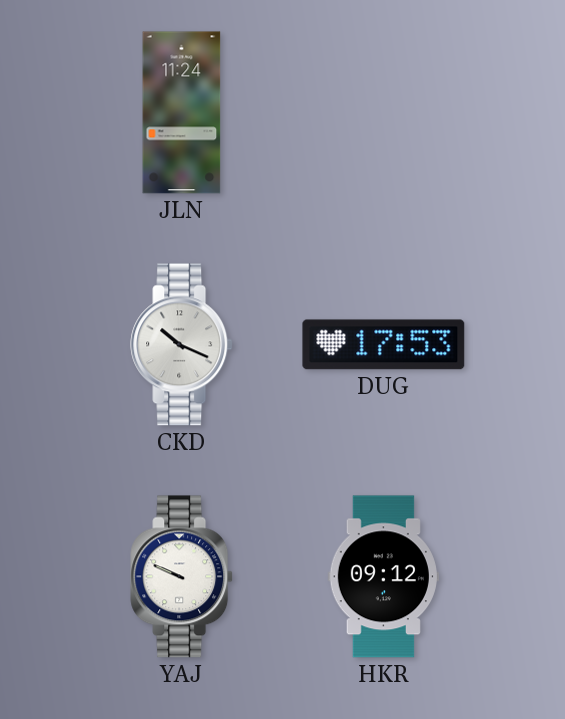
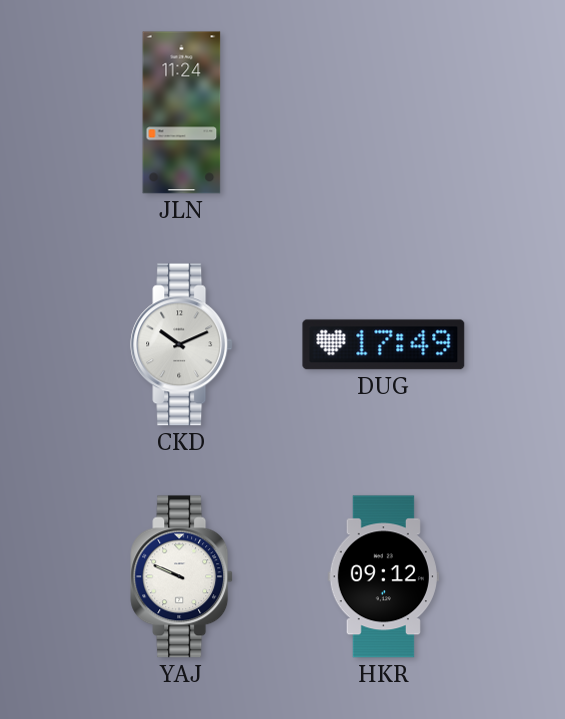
CKD: 10:19 -> 10:11
DUG: 17:53 -> 17:49
